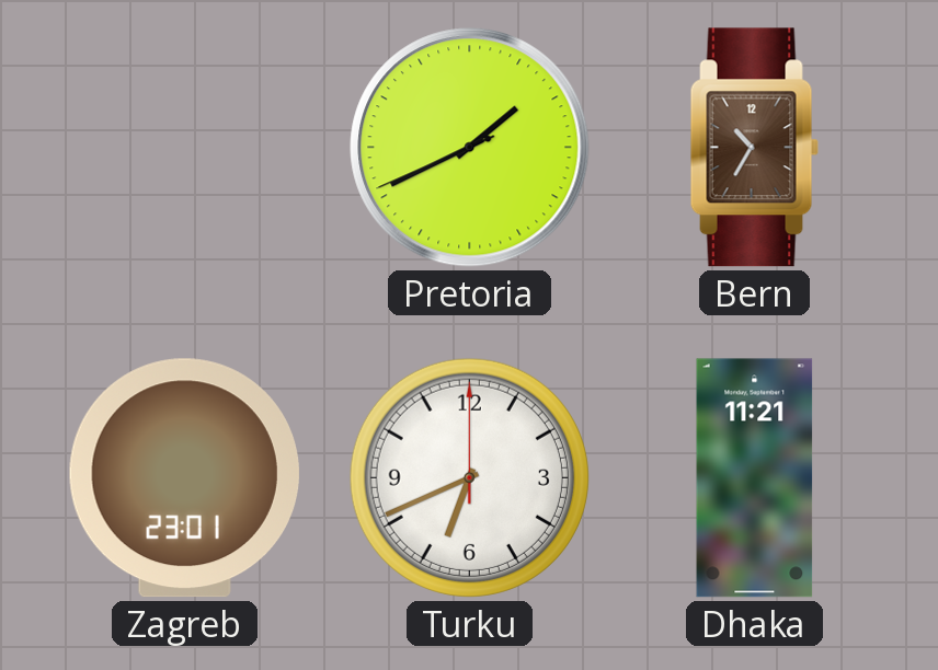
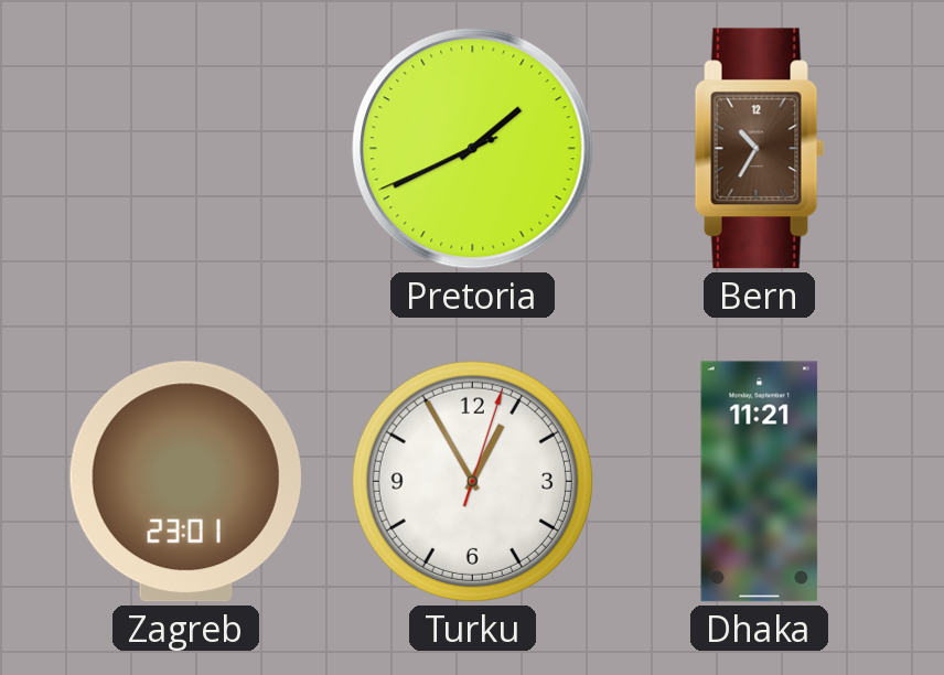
Turku: 6:41 -> 12:55
